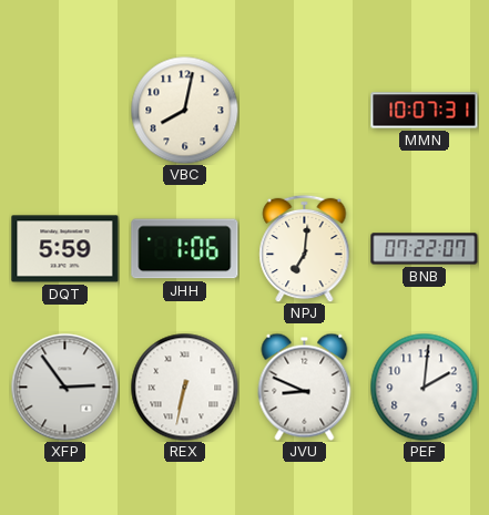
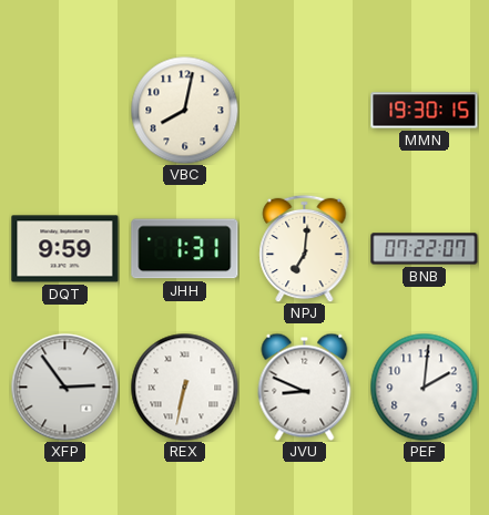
MMN: 10:07 -> 19:30
DQT: 5:59 -> 9:59
JHH: 1:06 -> 1:31
